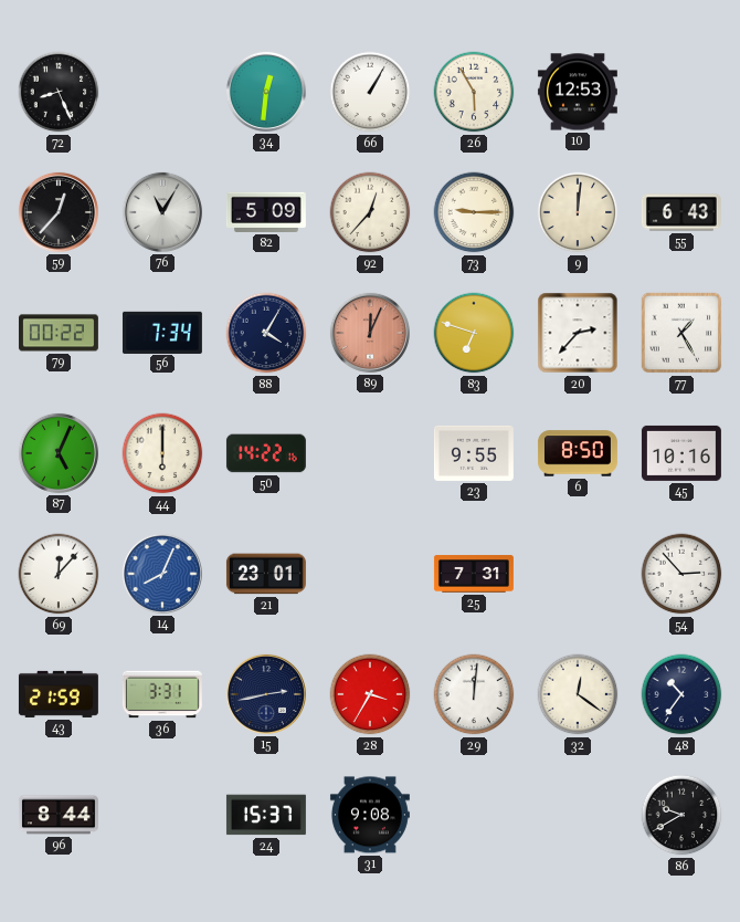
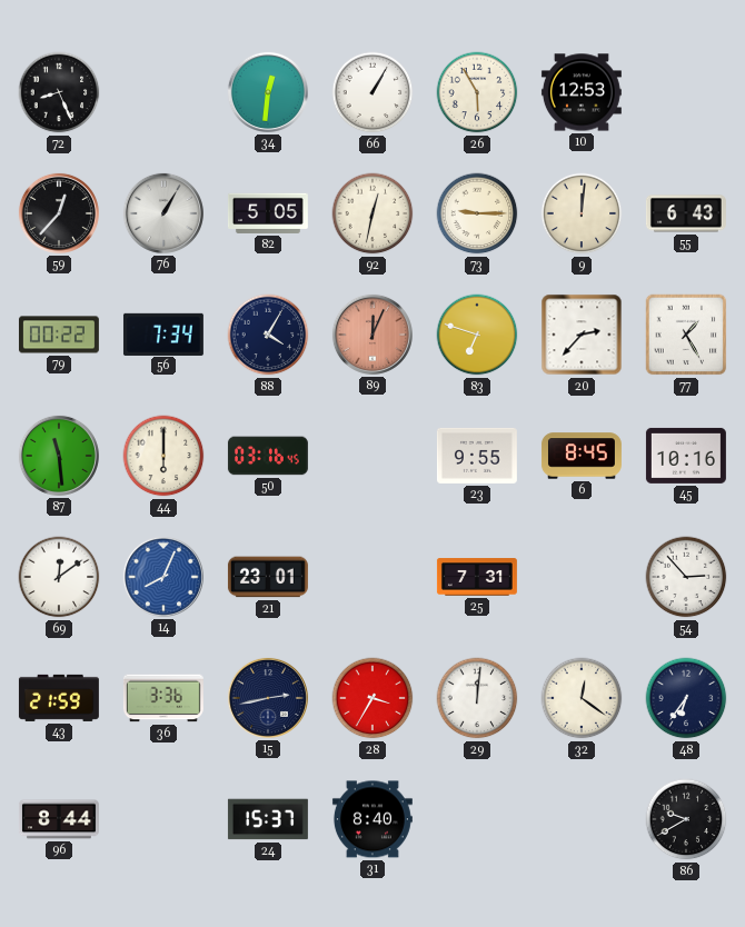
76: 11:05 -> 1:05
82: 5:09 -> 5:05
92: 12:37 -> 12:32
87: 5:04 -> 11:29
50: 14:22 -> 03:16
6: 8:50 -> 8:45
69: 12:07 -> 12:09
36: 3:31 -> 3:36
48: 10:36 -> 6:36
31: 9:08 -> 8:40
